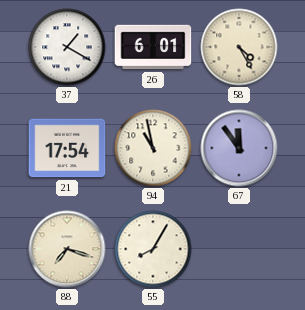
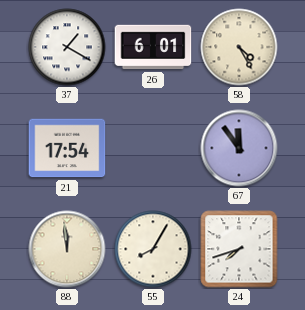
94: 10:58 -> none
88: 7:18 -> 11:59
24: none -> 7:42
